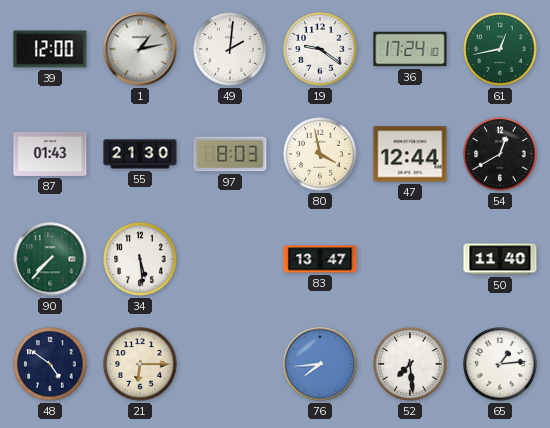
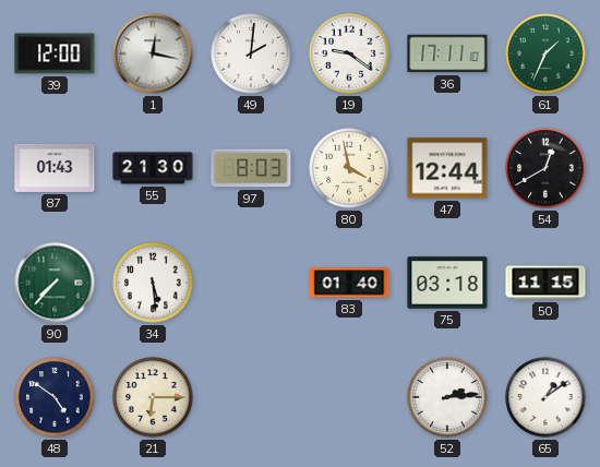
1: 1:13 -> 12:17
36: 17:24 -> 17:11
61: 12:43 -> 1:34
83: 13:47 -> 01:40
75: none -> 03:18
50: 11:40 -> 11:15
76: 7:44 -> none
52: 7:29 -> 2:14
65: 1:14 -> 1:09
